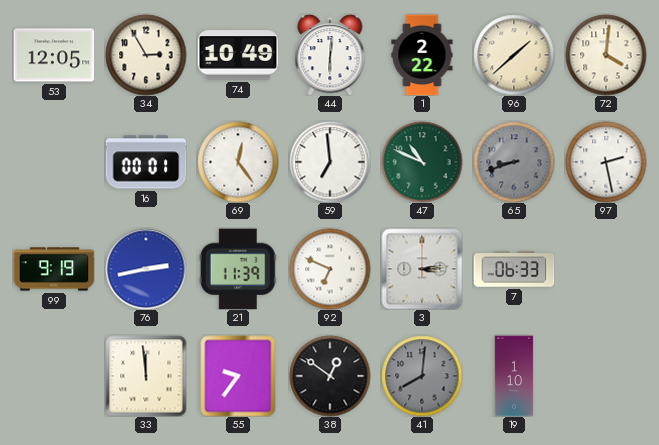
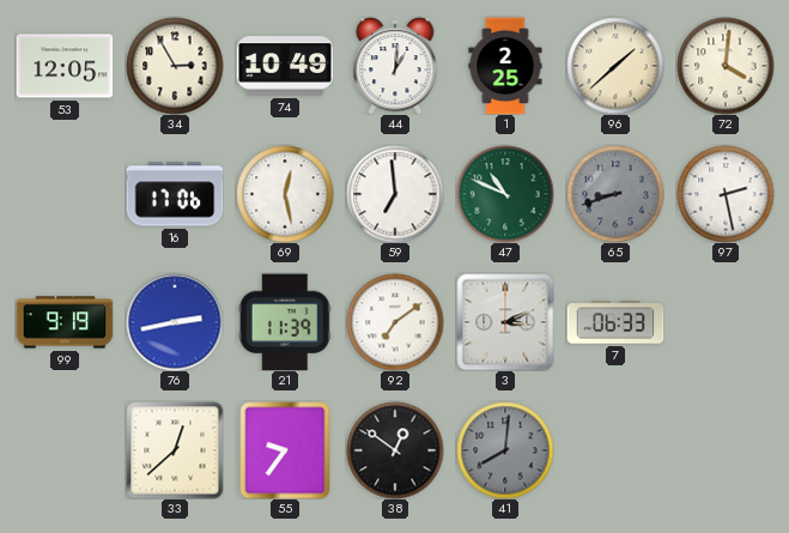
44: 6:01 -> 1:01
1: 2:22 -> 2:25
16: 00:01 -> 17:06
69: 12:24 -> 12:28
92: 6:49 -> 7:09
3: 3:14 -> 3:11
33: 11:59 -> 12:38
19: 1:10 -> none
